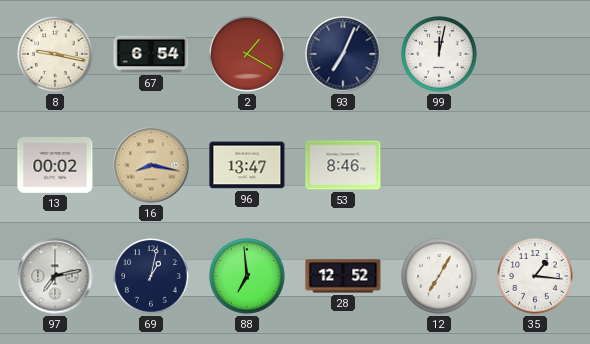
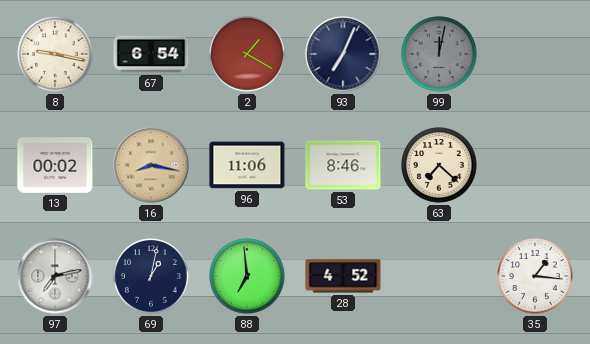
99 dial: white -> grey
96: 13:47 -> 11:06
63: none -> 7:22
28: 12:52 -> 4:52
12: 7:05 -> none
